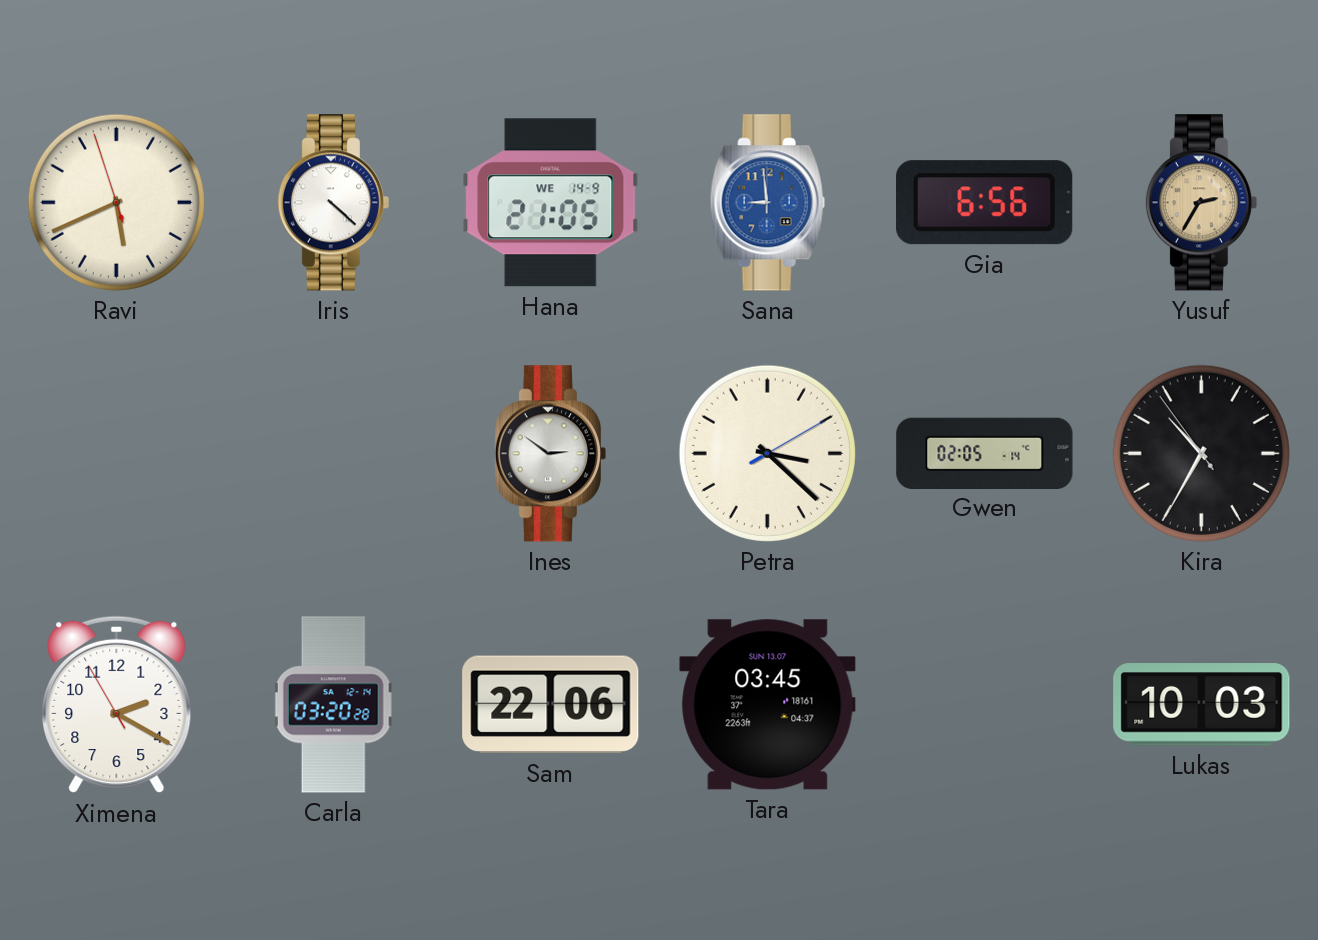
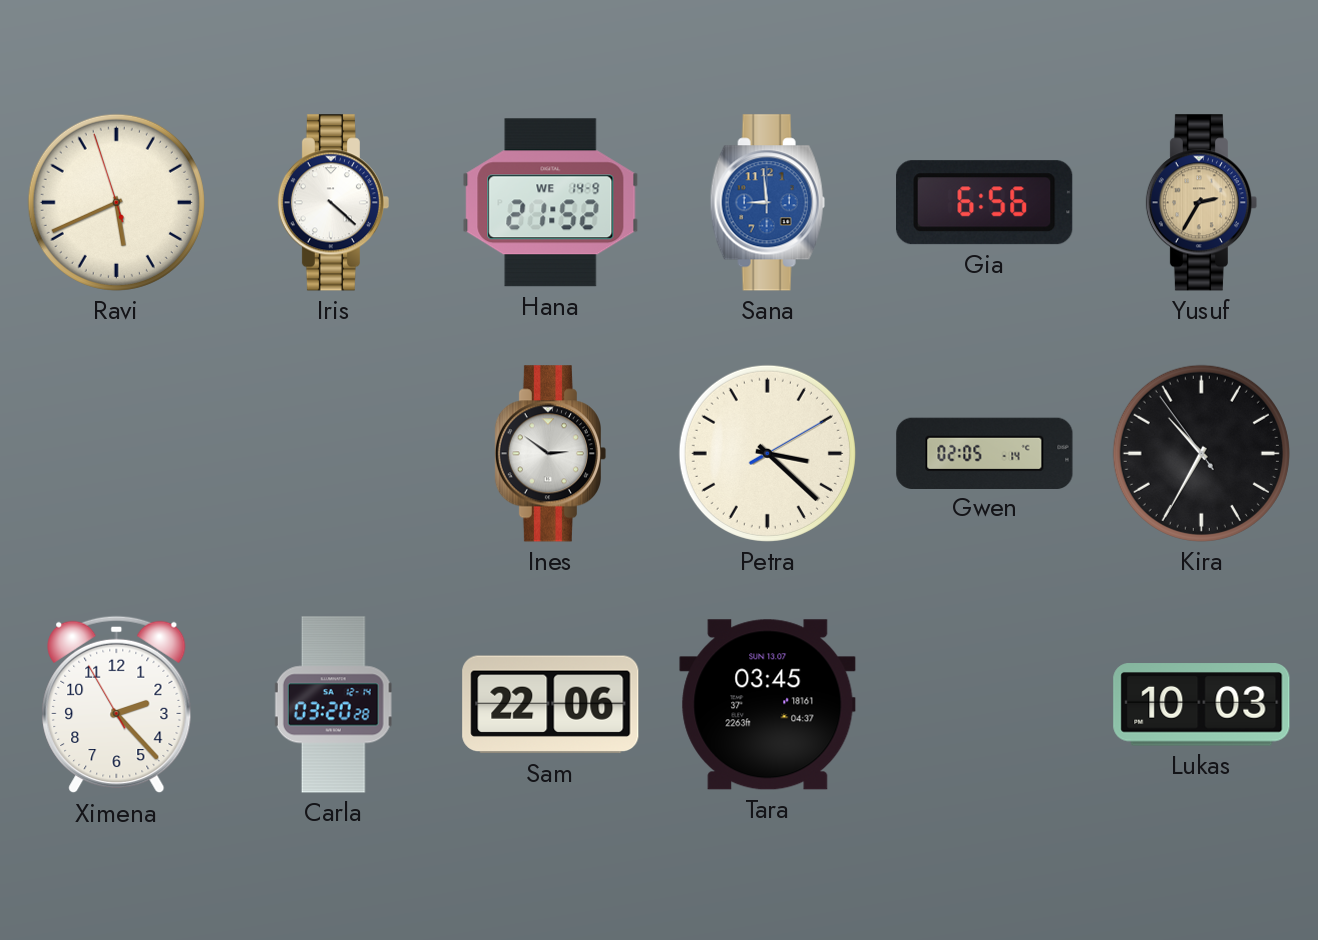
Hana: 21:05 -> 21:52
Ximena: 2:19 -> 2:22
